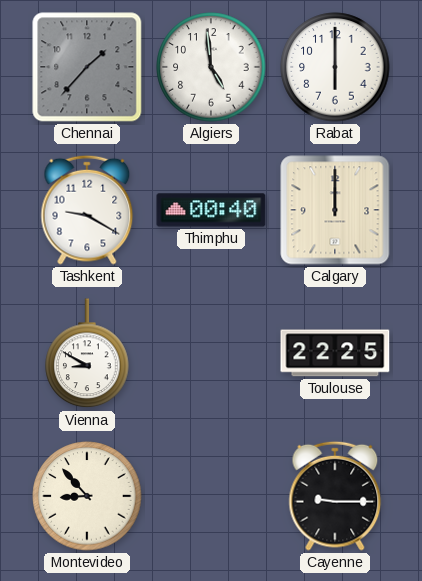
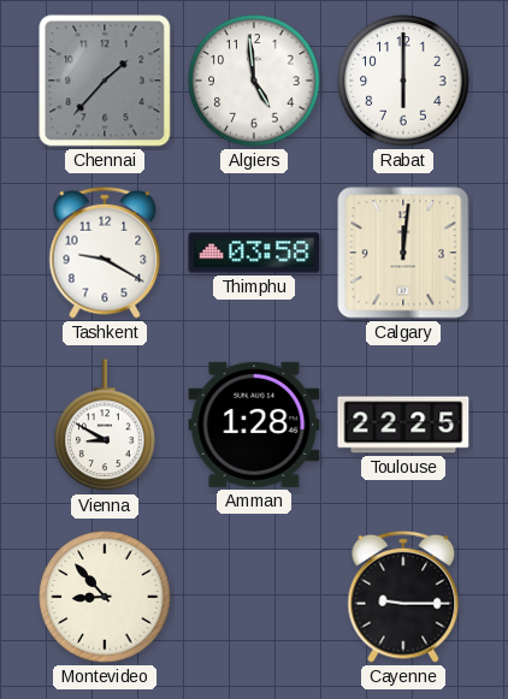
Thimphu: 00:40 -> 03:58
Calgary: 12:00 -> 12:01
Amman: none -> 1:28
